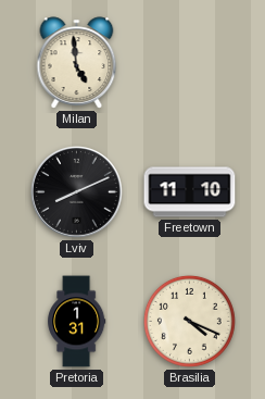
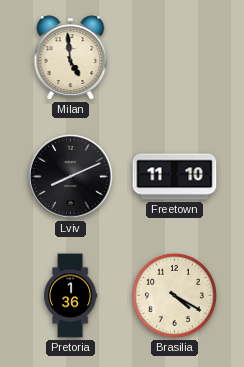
Pretoria: 1:31 -> 1:36
Brasilia: 4:19 -> 4:20
